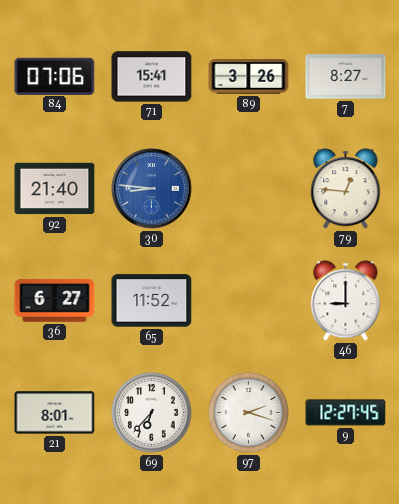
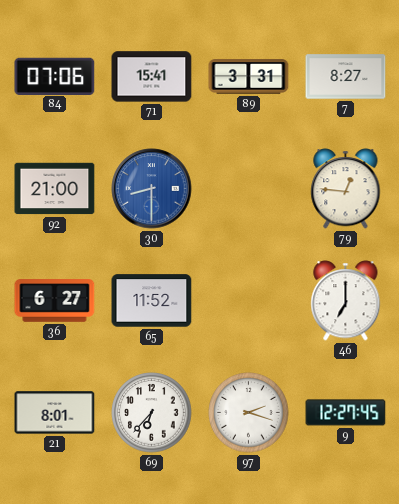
89: 3:26 -> 3:31
92: 21:40 -> 21:00
30: 8:46 -> 8:30
46: 9:00 -> 7:00
